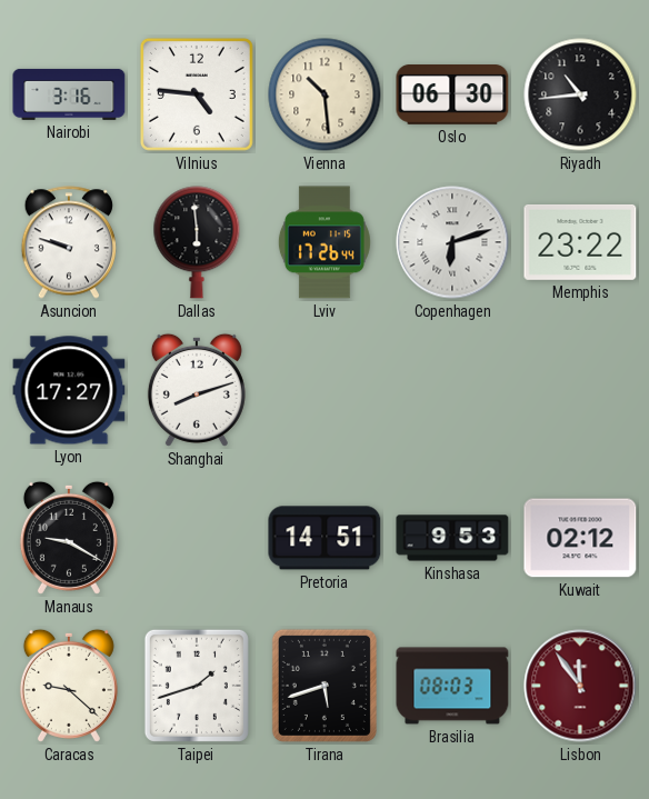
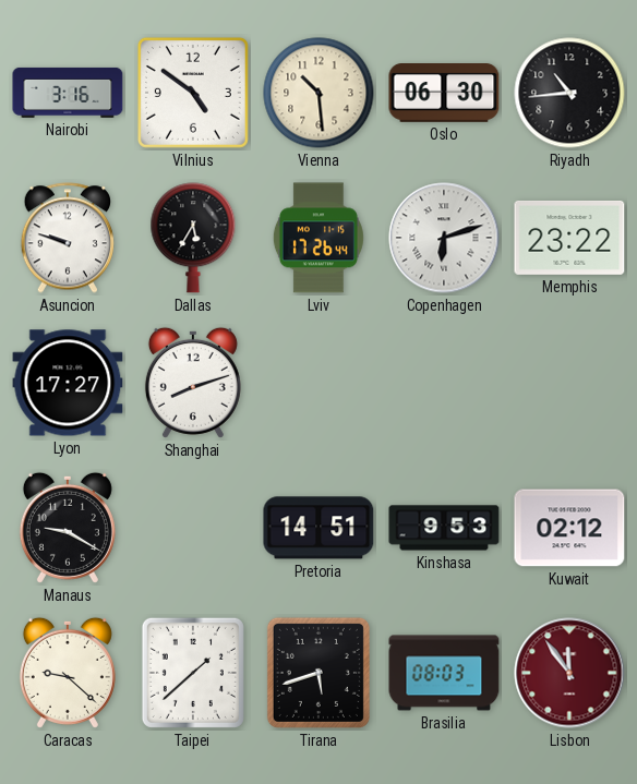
Vilnius: 4:46 -> 4:51
Dallas: 5:59 -> 5:35
Taipei: 1:42 -> 1:38
